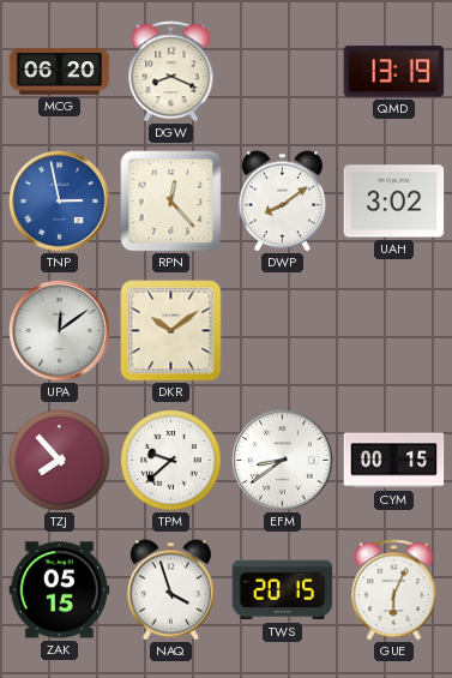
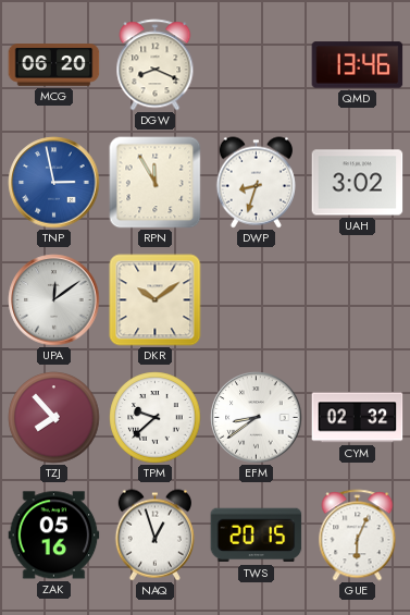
QMD: 13:19 -> 13:46
RPN: 12:23 -> 11:55
DWP: 8:09 -> 8:33
CYM: 00:15 -> 02:32
ZAK: 05:15 -> 05:16
NAQ: 3:57 -> 12:57
